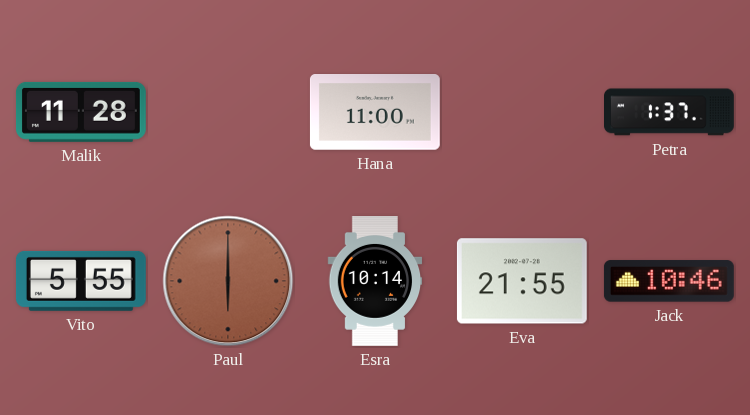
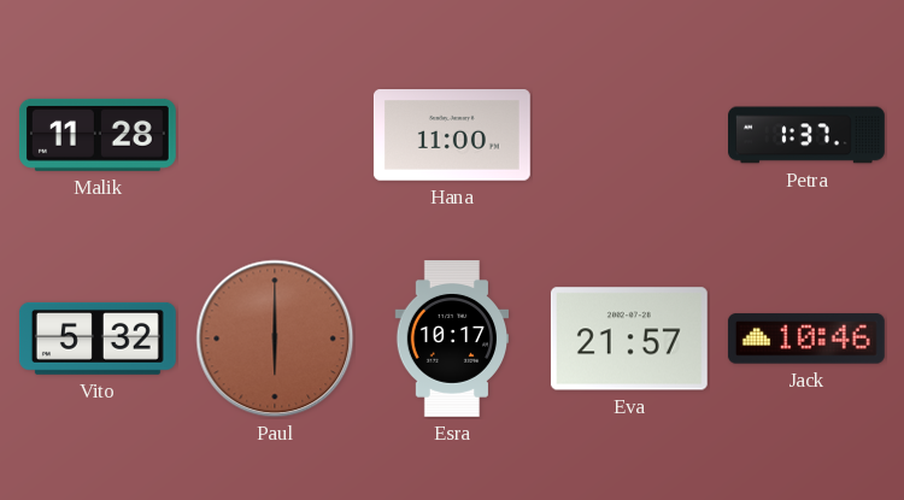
Vito: 5:55 -> 5:32
Esra: 10:14 -> 10:17
Eva: 21:55 -> 21:57
